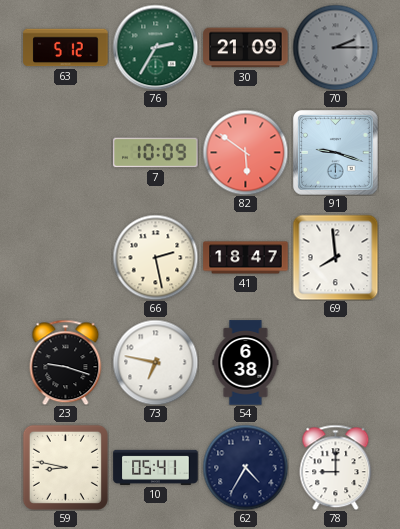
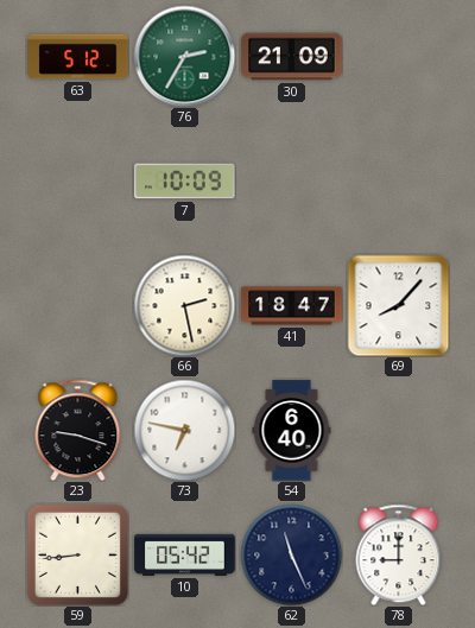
70: 2:15 -> none
82: 5:51 -> none
91: 9:18 -> none
69: 7:59 -> 8:07
54: 6:38 -> 6:40
59: 8:47 -> 8:44
10: 05:41 -> 05:42
62: 4:35 -> 11:26
